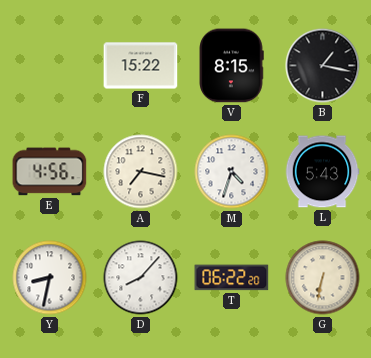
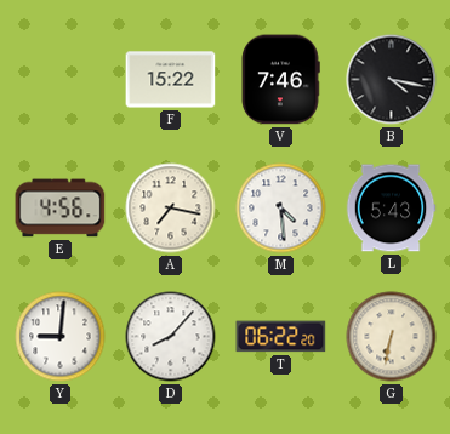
V: 8:15 -> 7:46
B: 1:17 -> 4:17
M: 4:33 -> 4:29
Y: 8:32 -> 9:01
